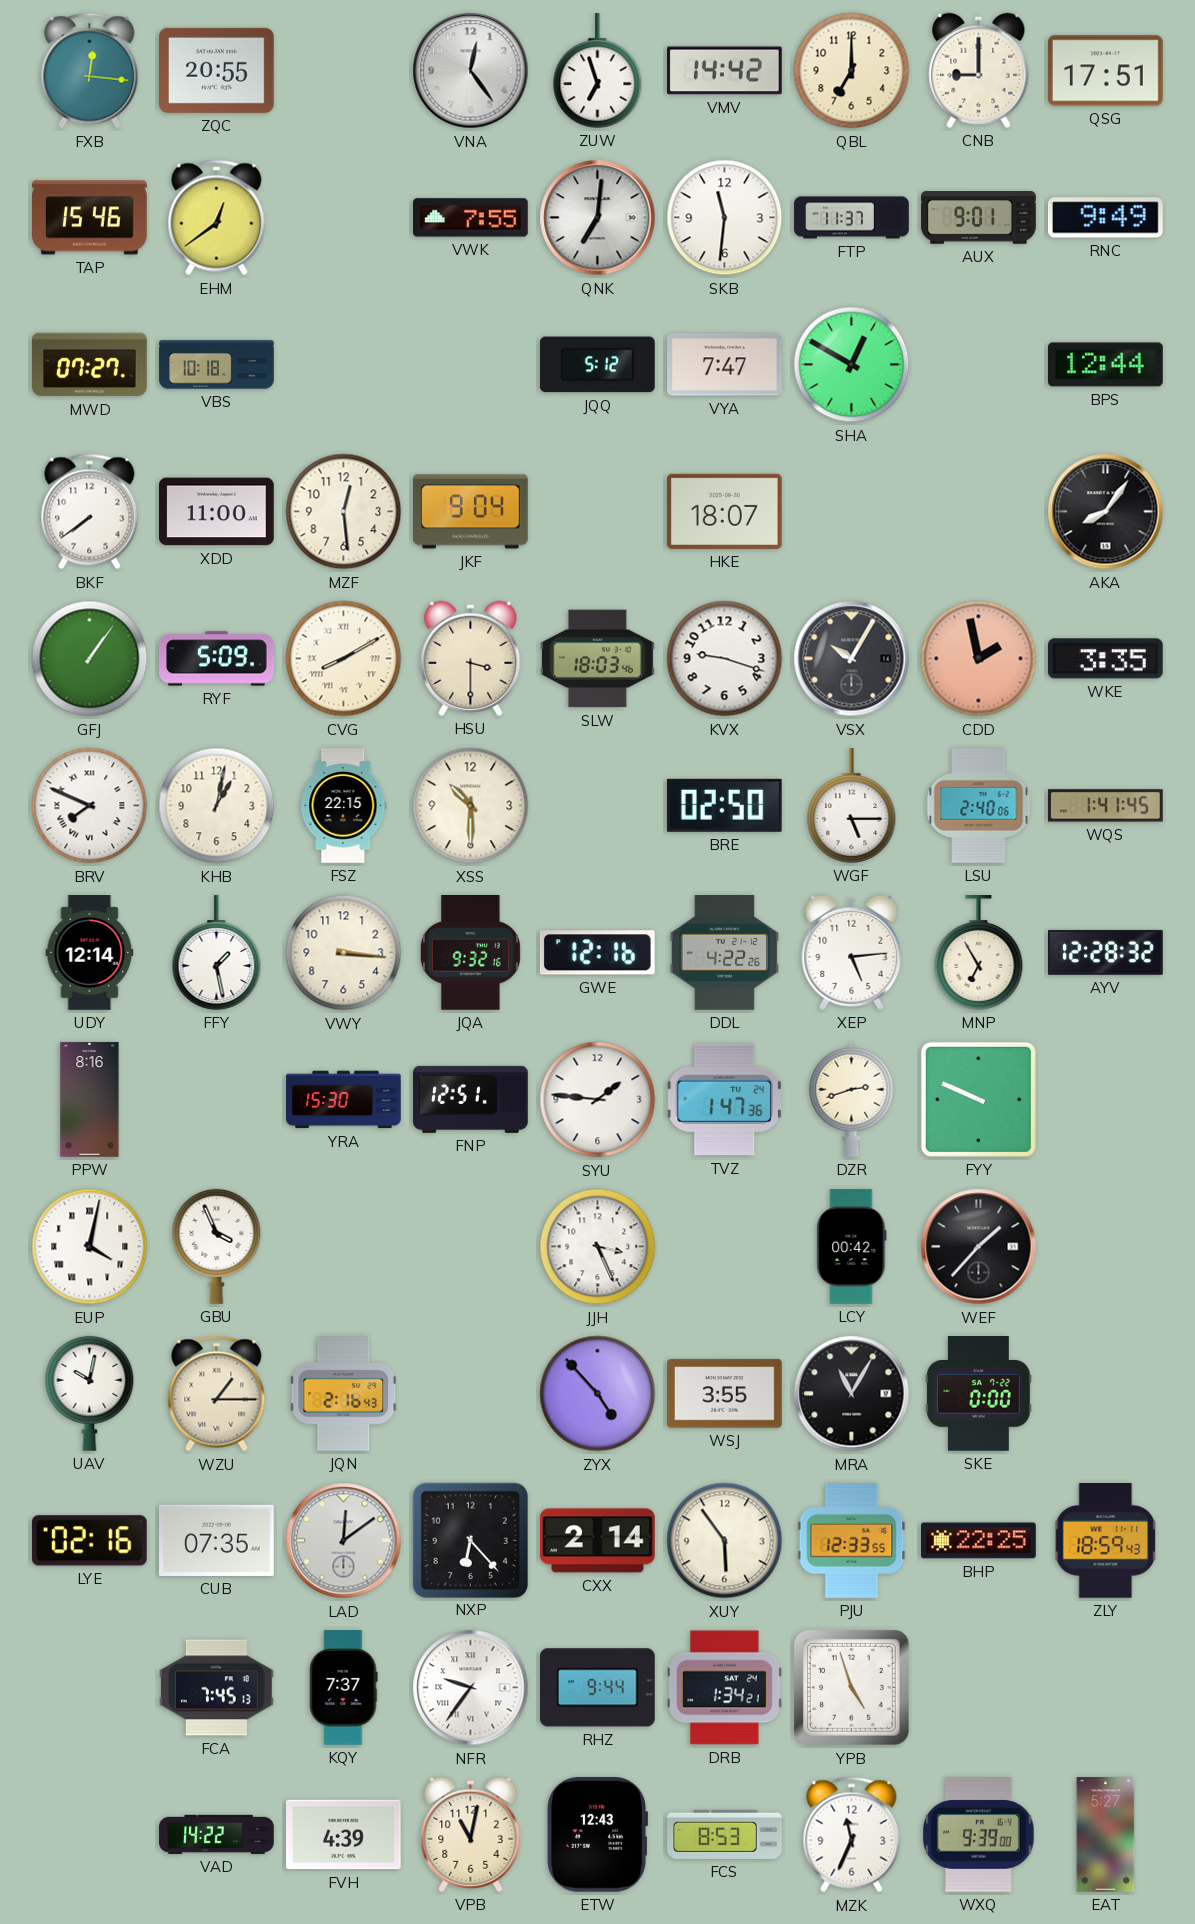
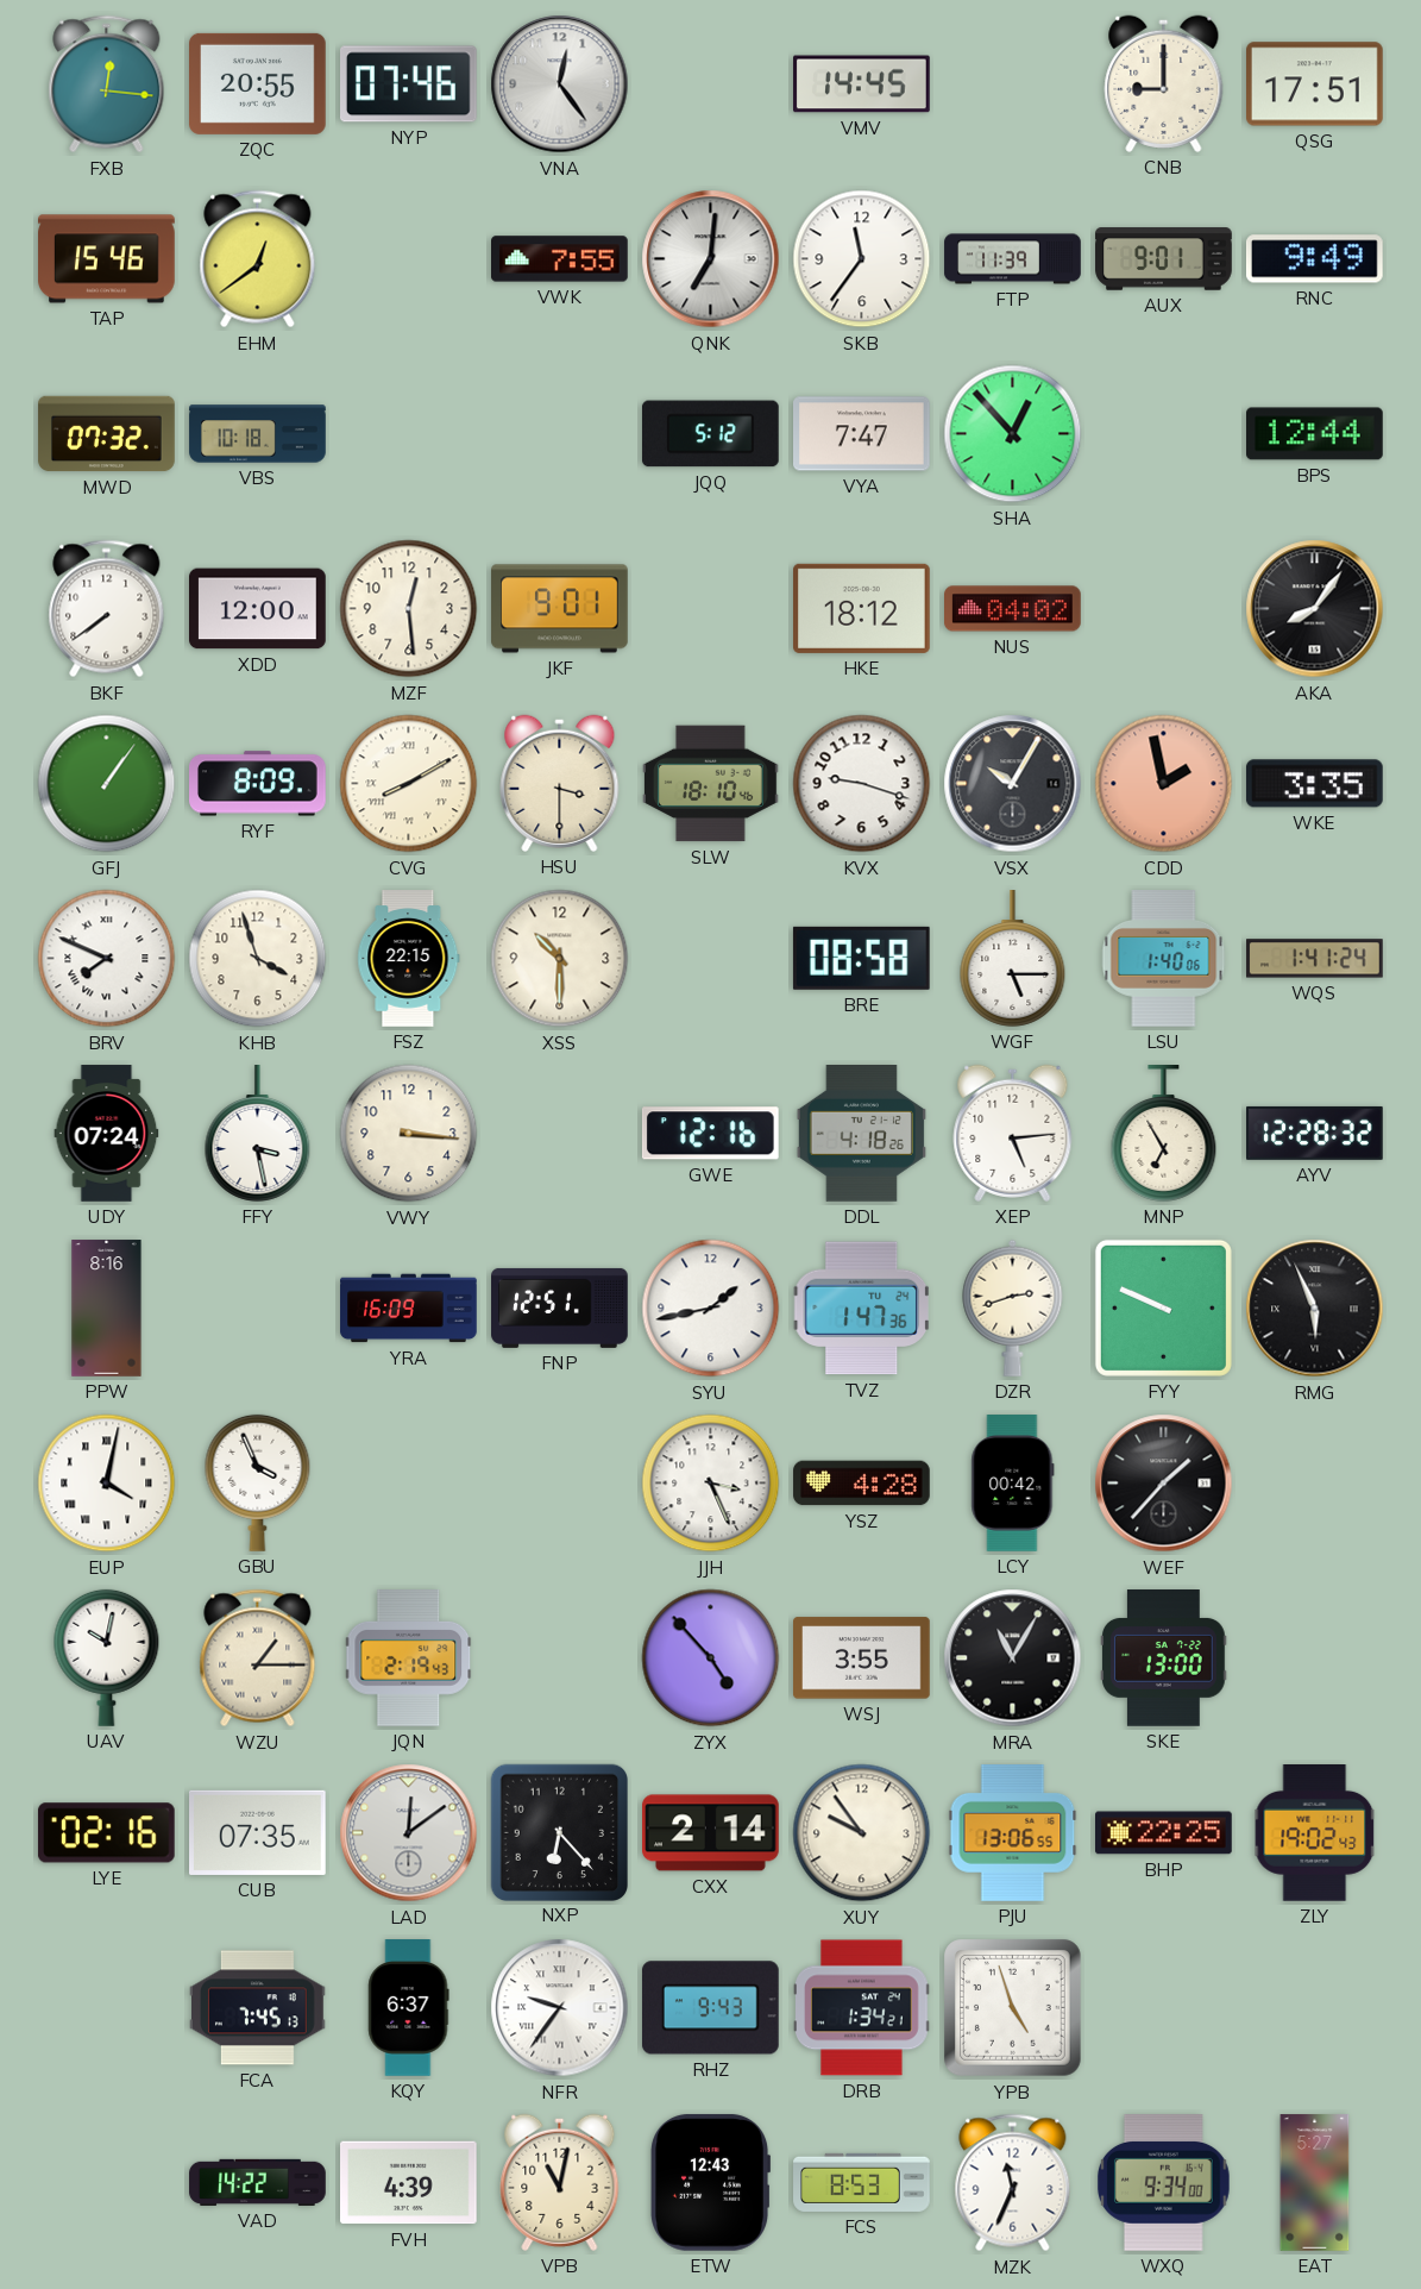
NYP: none -> 07:46
ZUW: 6:57 -> none
VMV: 14:42 -> 14:45
QBL: 7:00 -> none
SKB: 11:31 -> 11:36
FTP: 11:37 -> 11:39
MWD: 07:27 -> 07:32
SHA: 12:50 -> 12:53
XDD: 11:00 -> 12:00
JKF: 9:04 -> 9:01
HKE: 18:07 -> 18:12
NUS: none -> 04:02
RYF: 5:09 -> 8:09
SLW: 18:03 -> 18:10
KHB: 1:02 -> 3:57
BRE: 02:50 -> 08:58
LSU: 2:40 -> 1:40
WQS: 1:41:45 -> 1:41:24
UDY: 12:14 -> 07:24
FFY: 1:28 -> 3:28
JQA: 9:32 -> none
DDL: 4:22 -> 4:18
YRA: 15:30 -> 16:09
SYU: 1:46 -> 1:43
RMG: none -> 5:56
YSZ: none -> 4:28
JQN: 2:16 -> 2:19
SKE: 0:00 -> 13:00
XUY: 5:54 -> 9:54
PJU: 12:33 -> 13:06
ZLY: 18:59 -> 19:02
KQY: 7:37 -> 6:37
RHZ: 9:44 -> 9:43
WXQ: 9:39 -> 9:34
